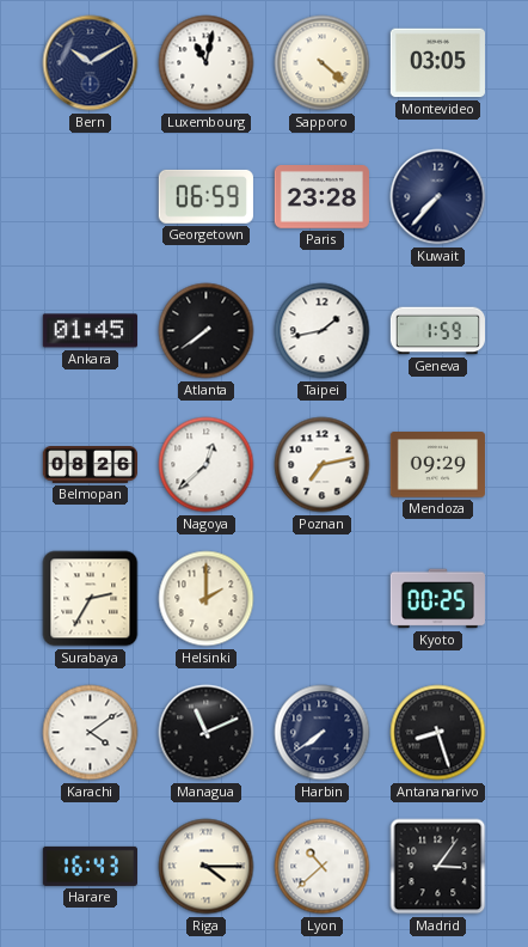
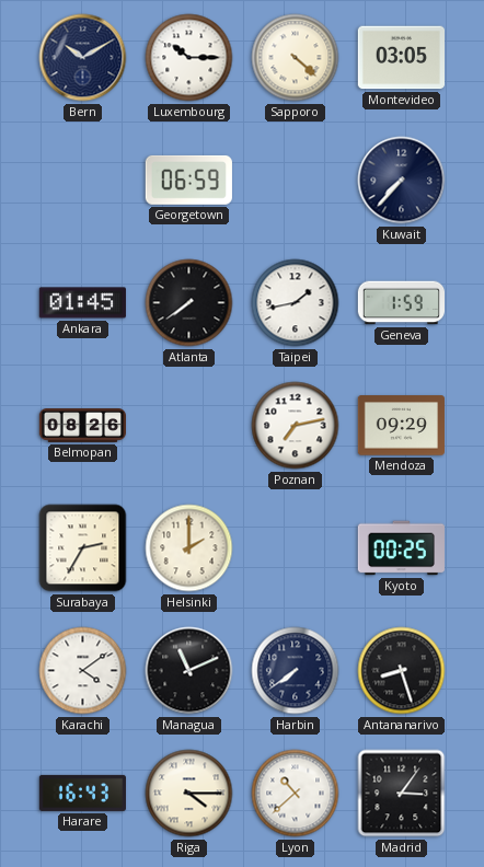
Luxembourg: 11:02 -> 10:15
Paris: 23:28 -> none
Nagoya: 12:38 -> none
